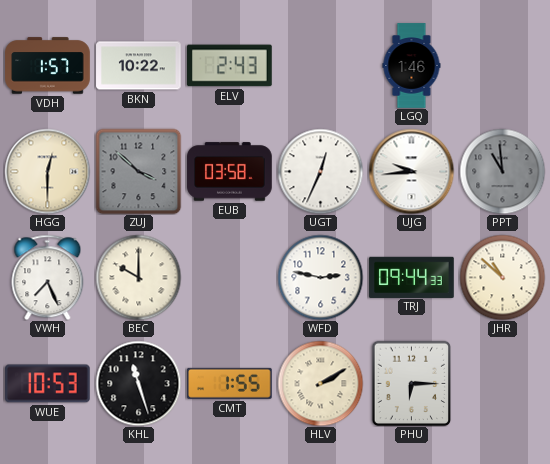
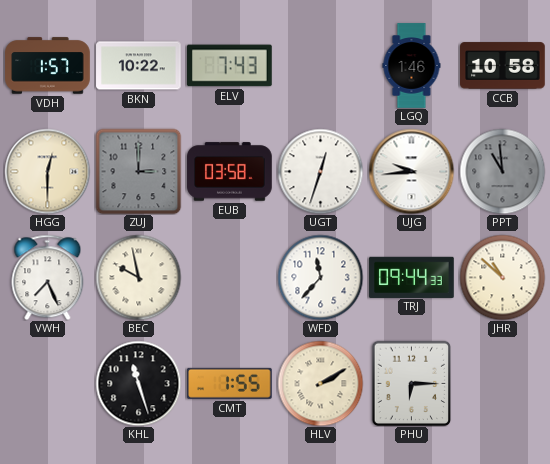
ELV: 2:43 -> 7:43
CCB: none -> 10:58
ZUJ: 3:52 -> 3:00
UGT: 12:34 -> 12:33
BEC: 10:00 -> 9:58
WFD: 2:47 -> 11:37
WUE: 10:53 -> none
